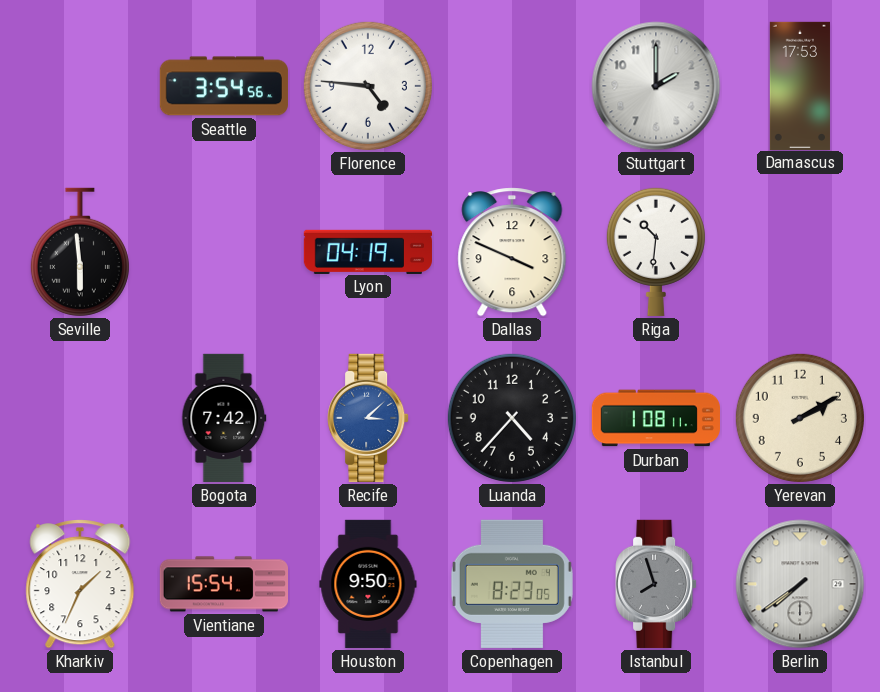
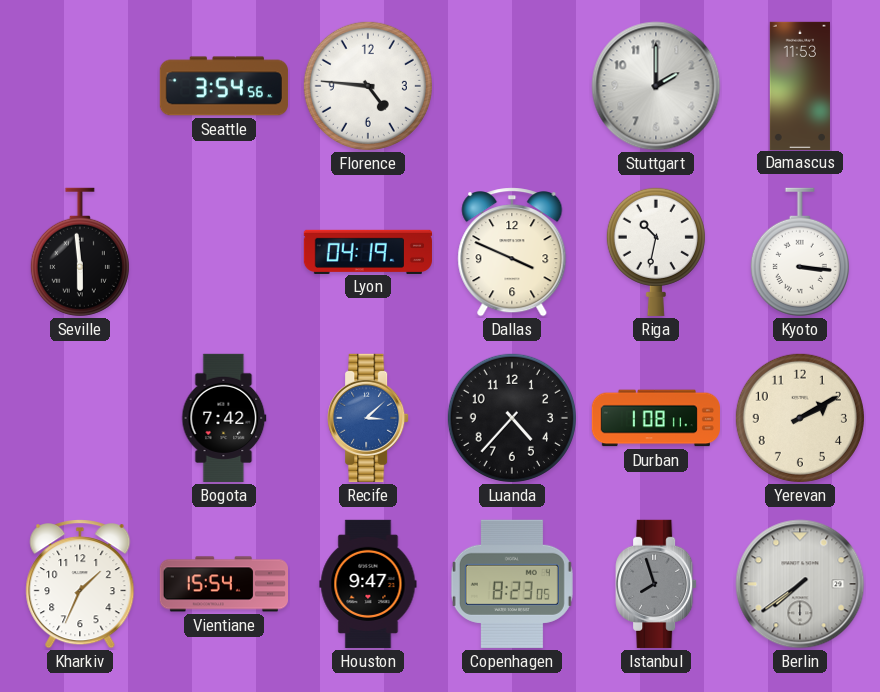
Damascus: 17:53 -> 11:53
Riga: 10:31 -> 10:32
Kyoto: none -> 3:16
Houston: 9:50 -> 9:47
